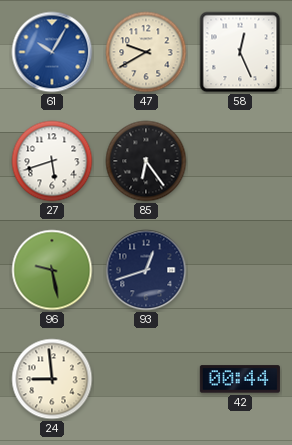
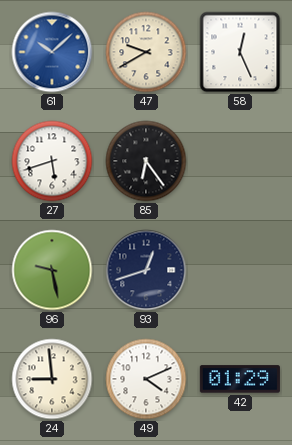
61: 10:05 -> 10:08
49: none -> 4:11
42: 00:44 -> 01:29
